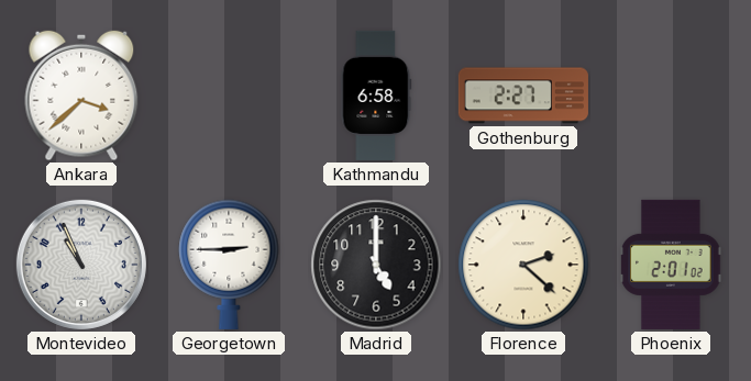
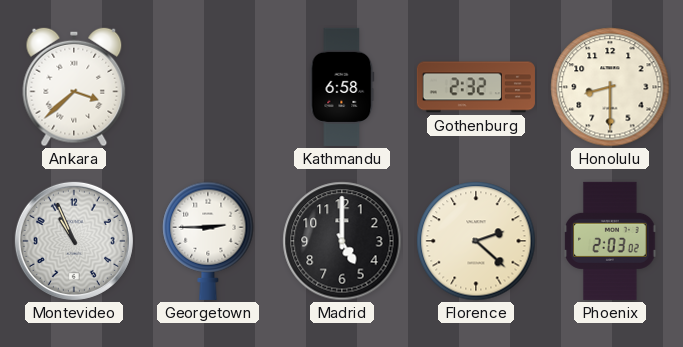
Gothenburg: 2:27 -> 2:32
Honolulu: none -> 8:30
Phoenix: 2:01 -> 2:03
